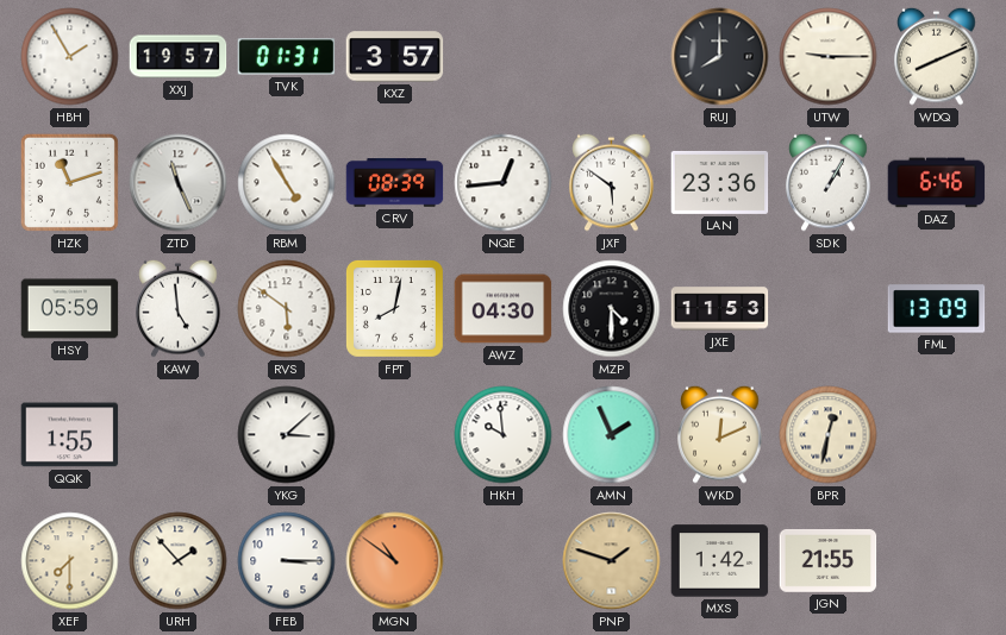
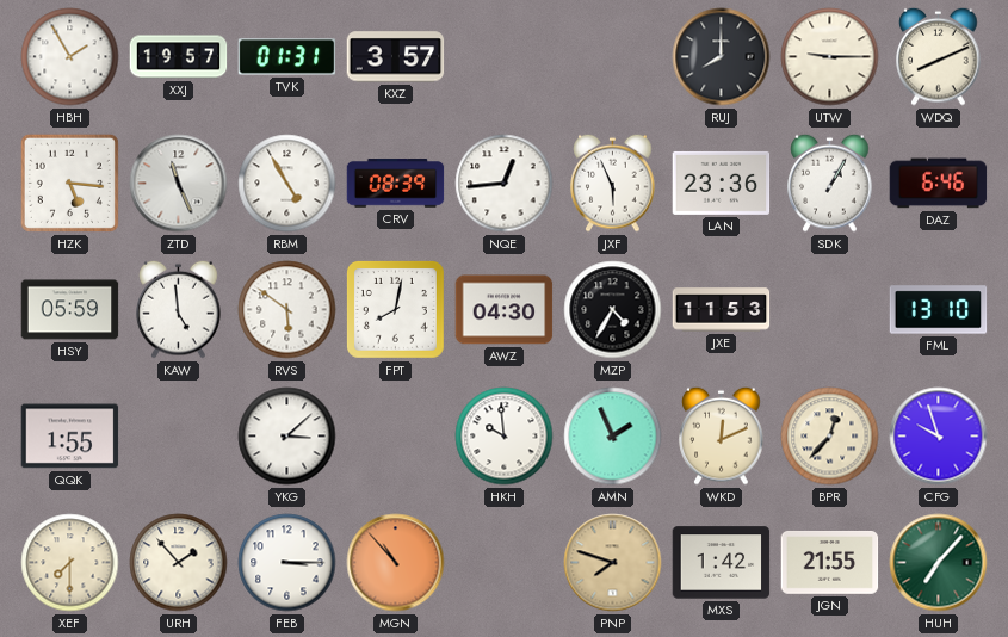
HZK: 11:12 -> 5:16
JXF: 5:51 -> 5:56
MZP: 4:30 -> 4:35
FML: 13:09 -> 13:10
BPR: 12:32 -> 12:37
CFG: none -> 9:57
MGN: 10:51 -> 10:53
PNP: 1:48 -> 7:48
HUH: none -> 7:07
